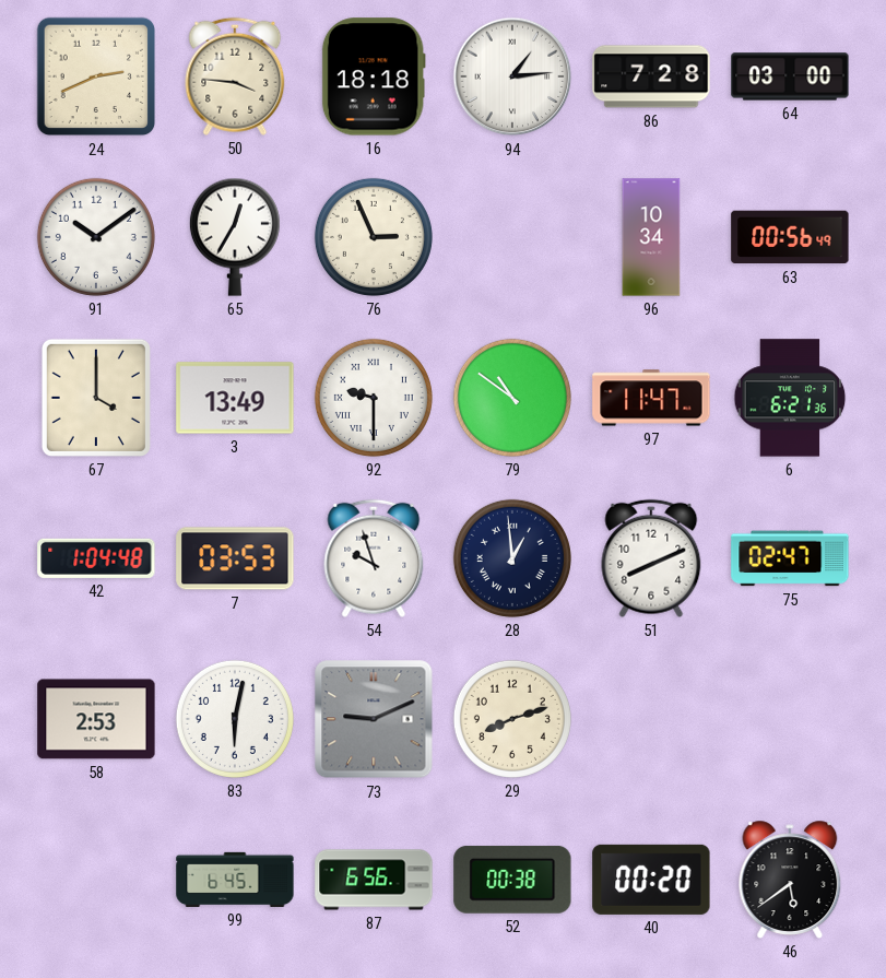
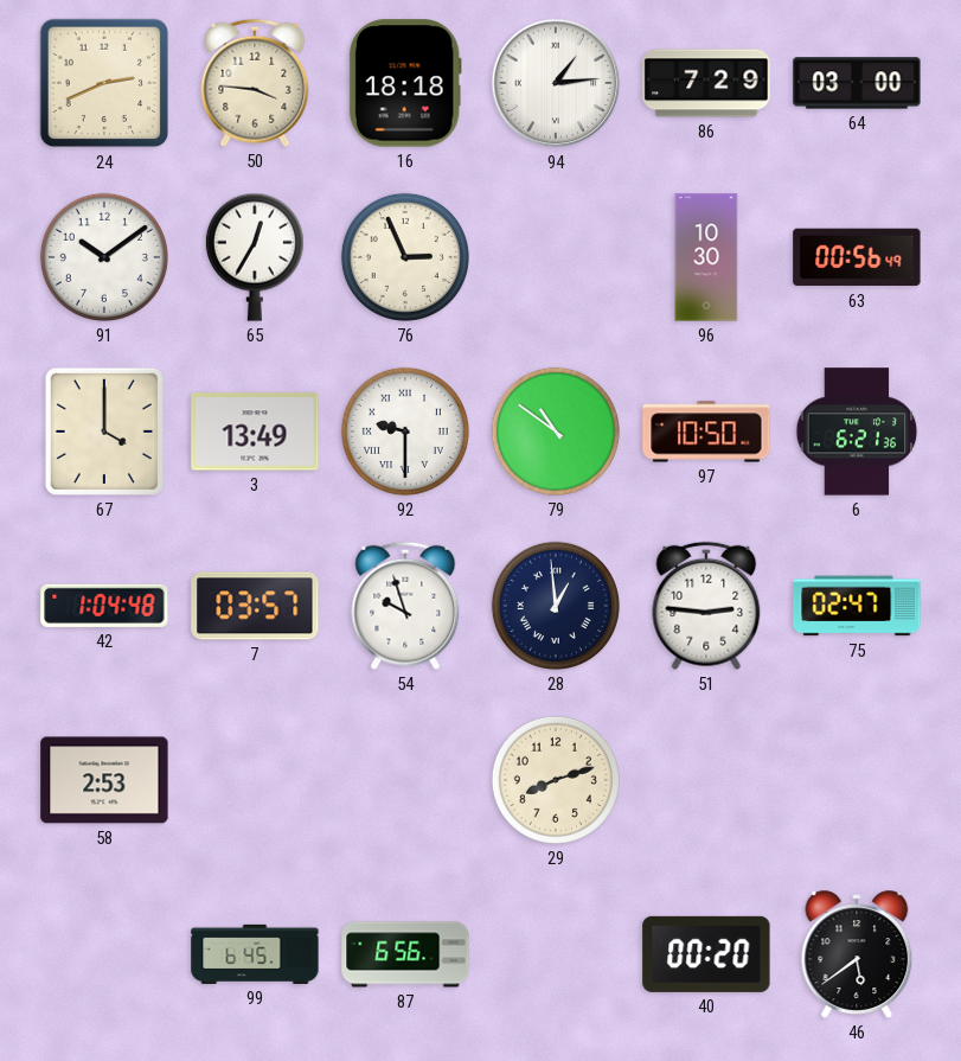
86: 7:28 -> 7:29
96: 10:34 -> 10:30
97: 11:47 -> 10:50
7: 03:53 -> 03:57
51: 8:11 -> 2:46
83: 6:02 -> none
73: 9:11 -> none
52: 00:38 -> none
